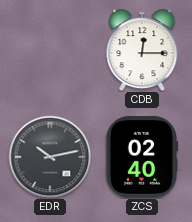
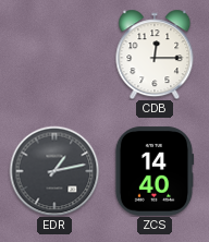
EDR: 10:13 -> 1:13
ZCS: 02:40 -> 14:40
